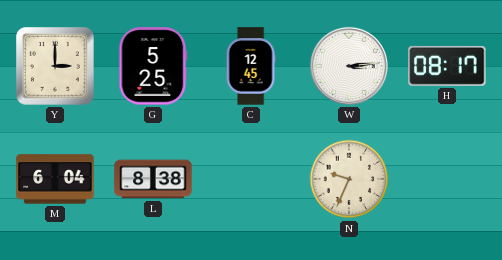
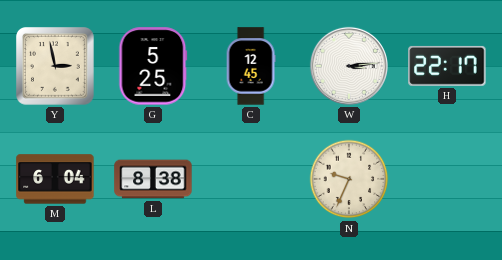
Y: 3:00 -> 2:58
H: 08:17 -> 22:17
